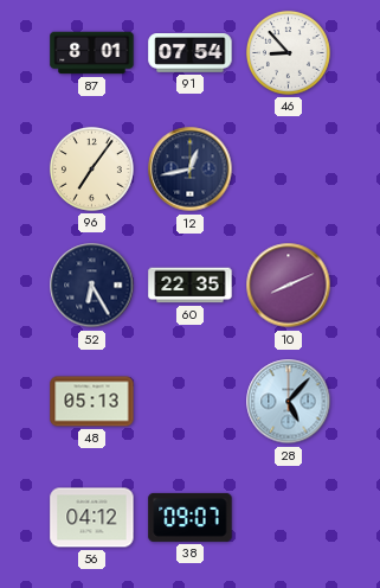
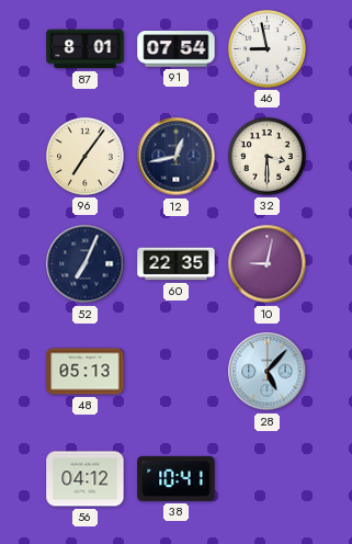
46: 8:53 -> 8:58
32: none -> 3:30
52: 6:25 -> 7:04
10: 8:11 -> 9:02
38: 09:07 -> 10:41
